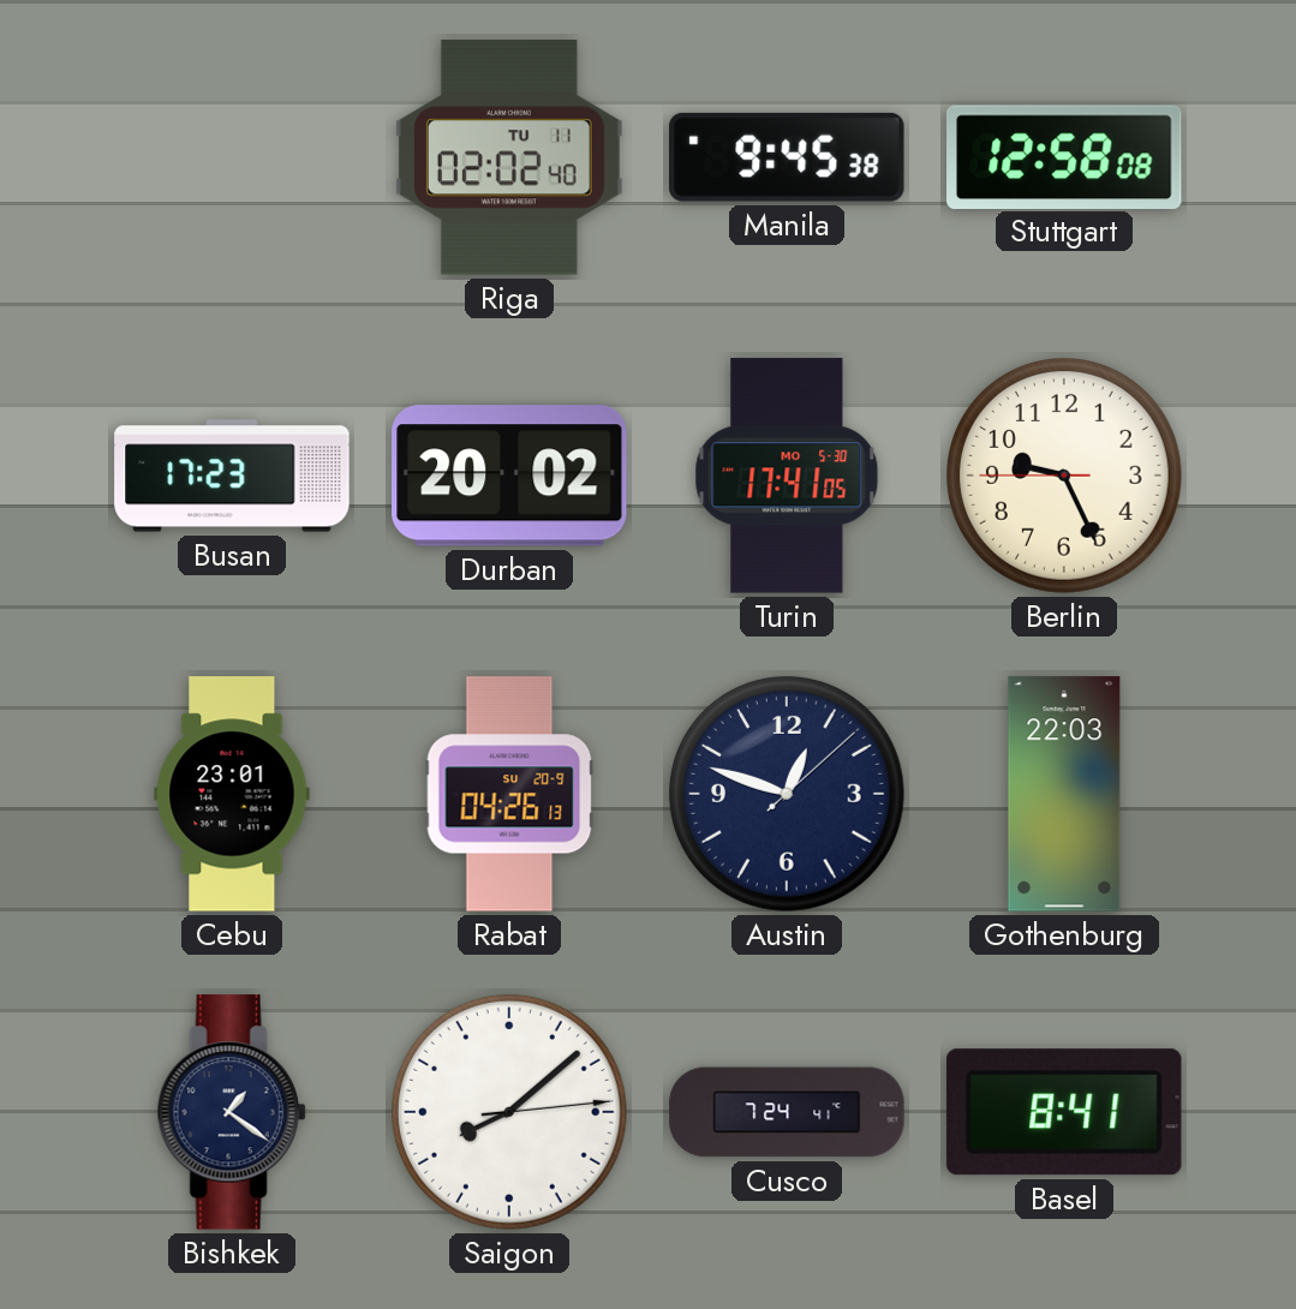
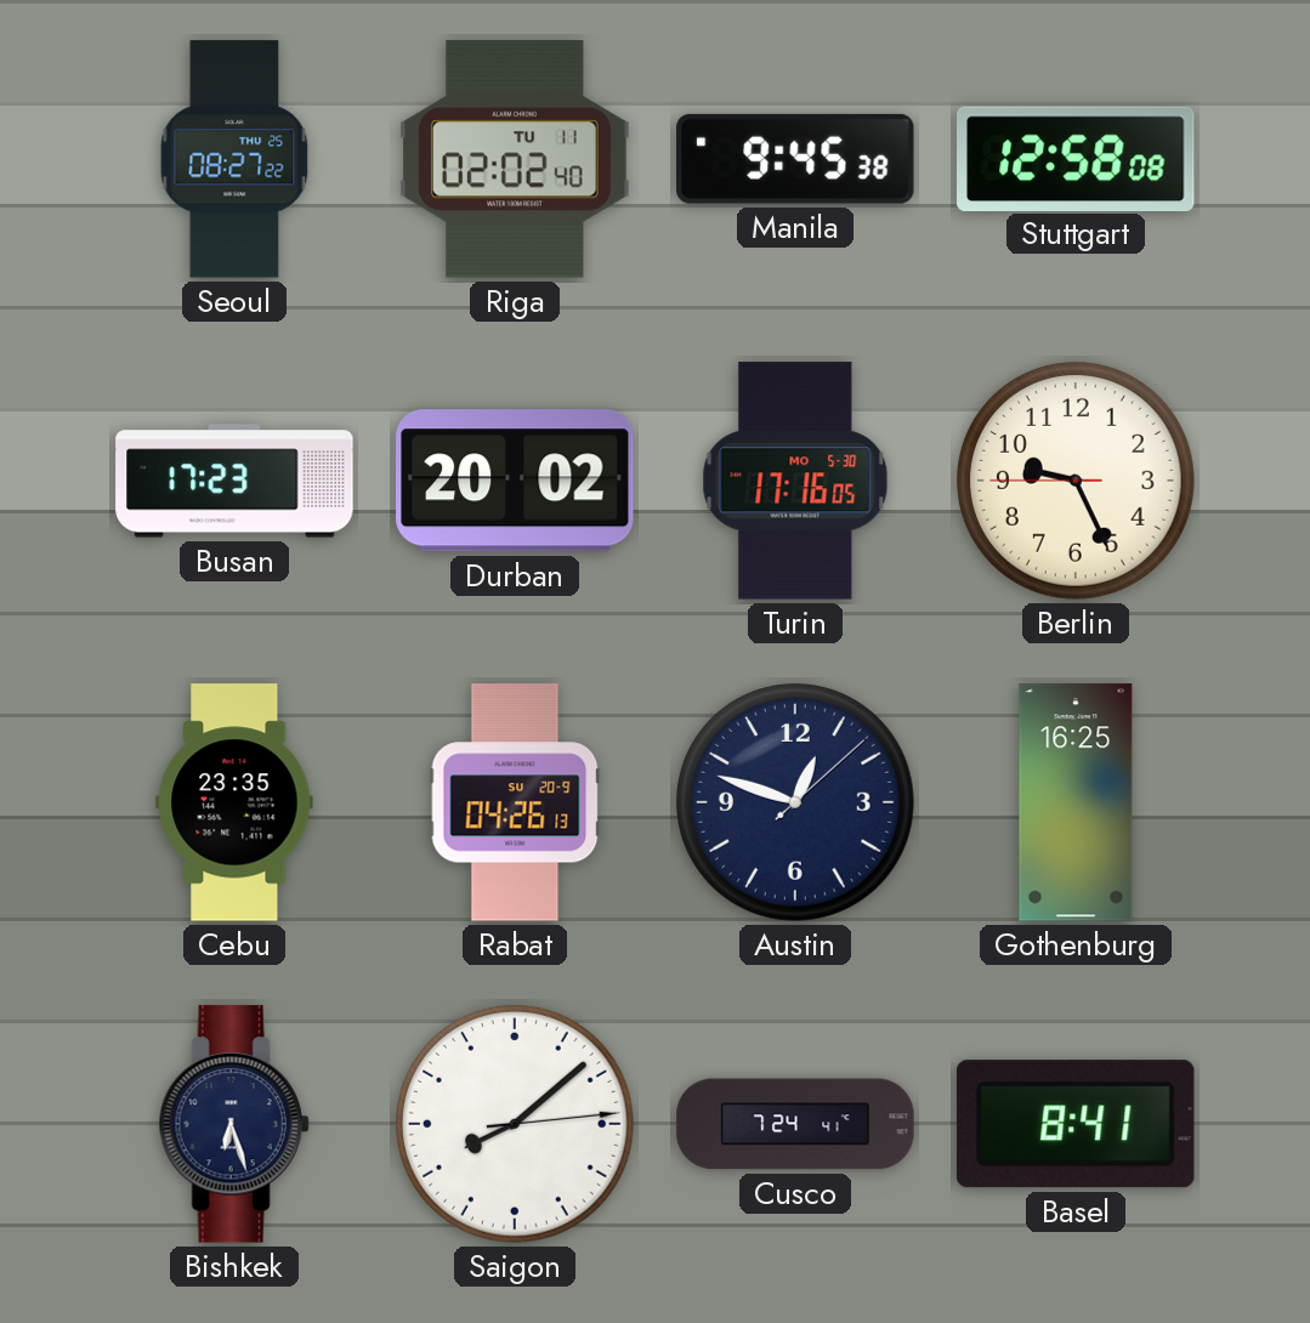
Seoul: none -> 08:27
Turin: 17:41 -> 17:16
Cebu: 23:01 -> 23:35
Gothenburg: 22:03 -> 16:25
Bishkek: 1:21 -> 6:27
